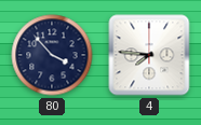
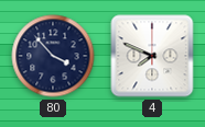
4: 7:46 -> 7:49
